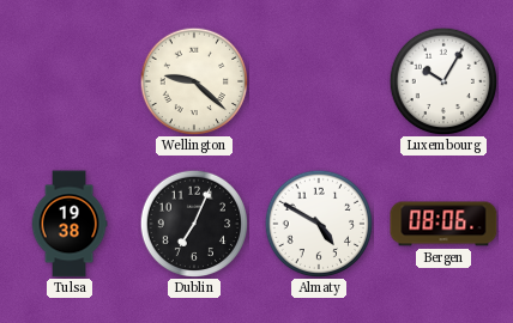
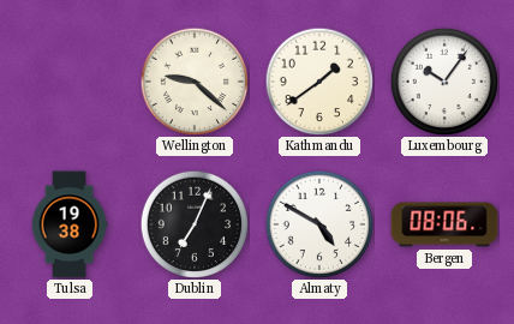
Kathmandu: none -> 1:39
Luxembourg: 10:05 -> 10:06
